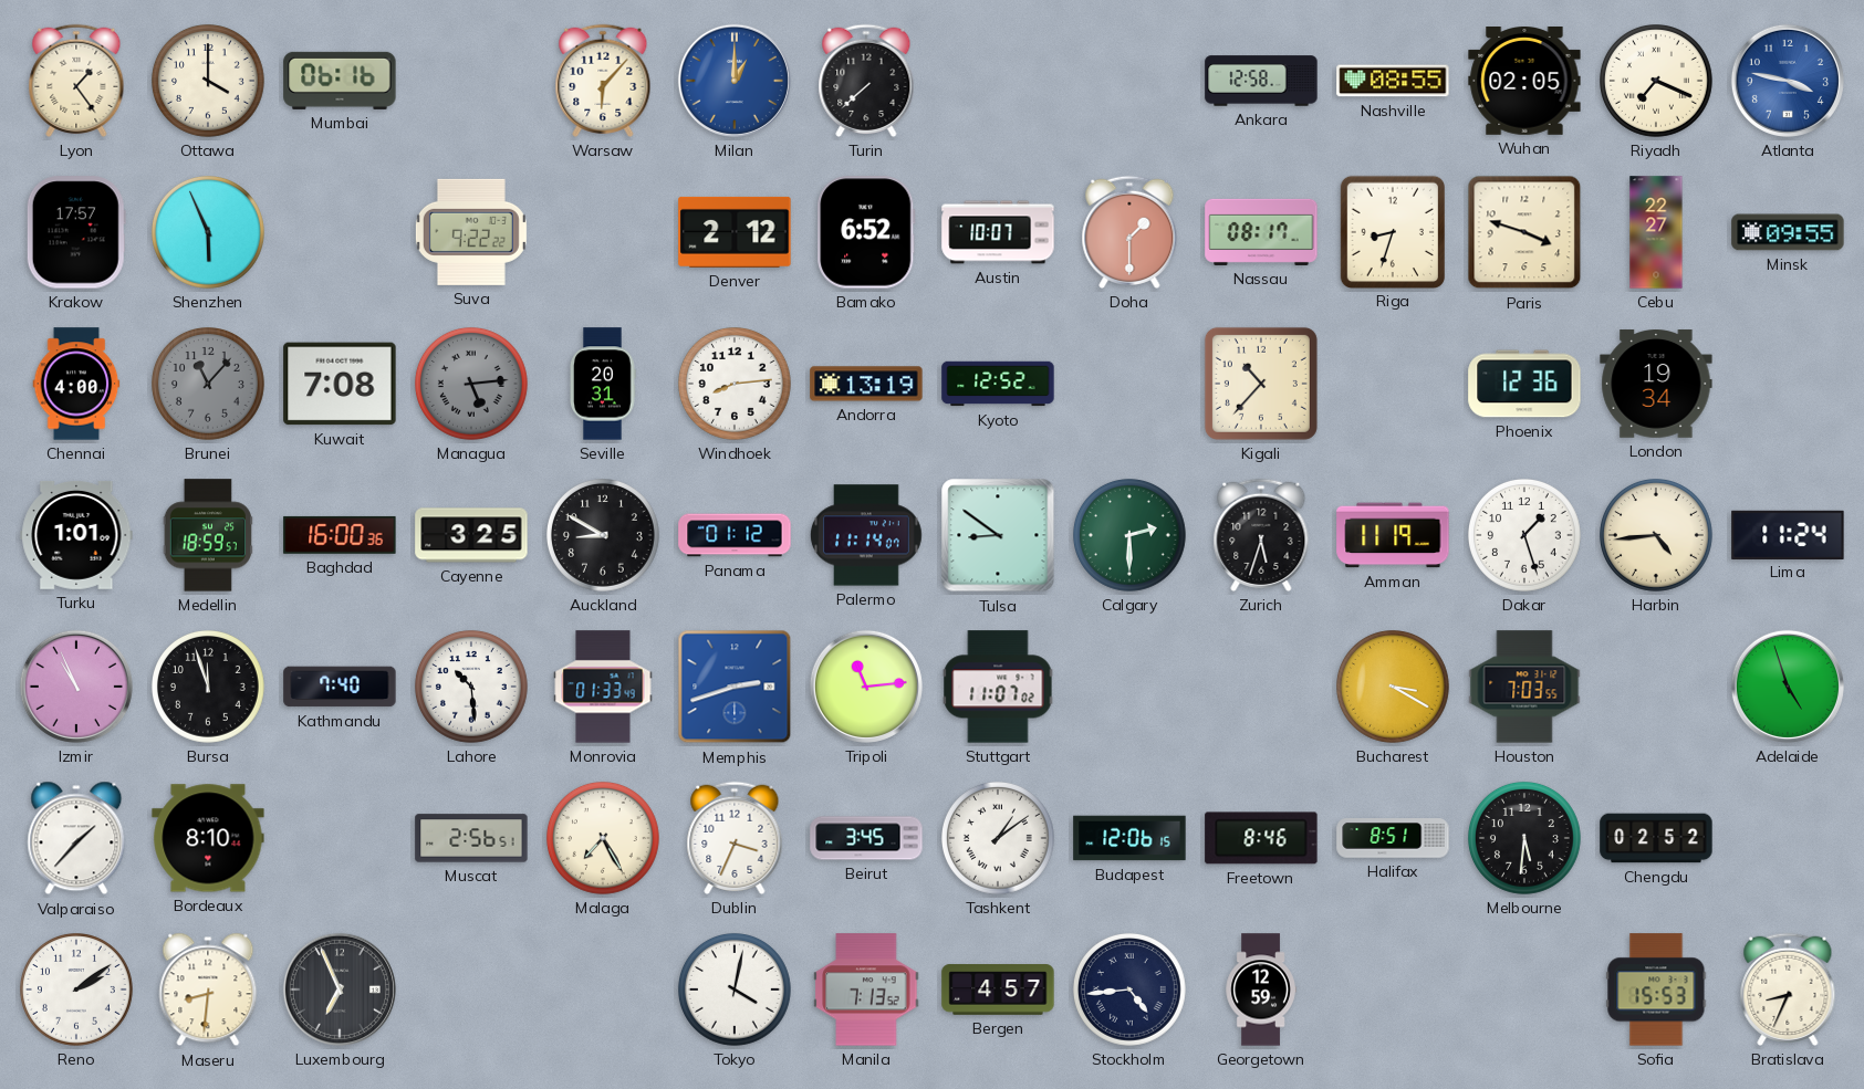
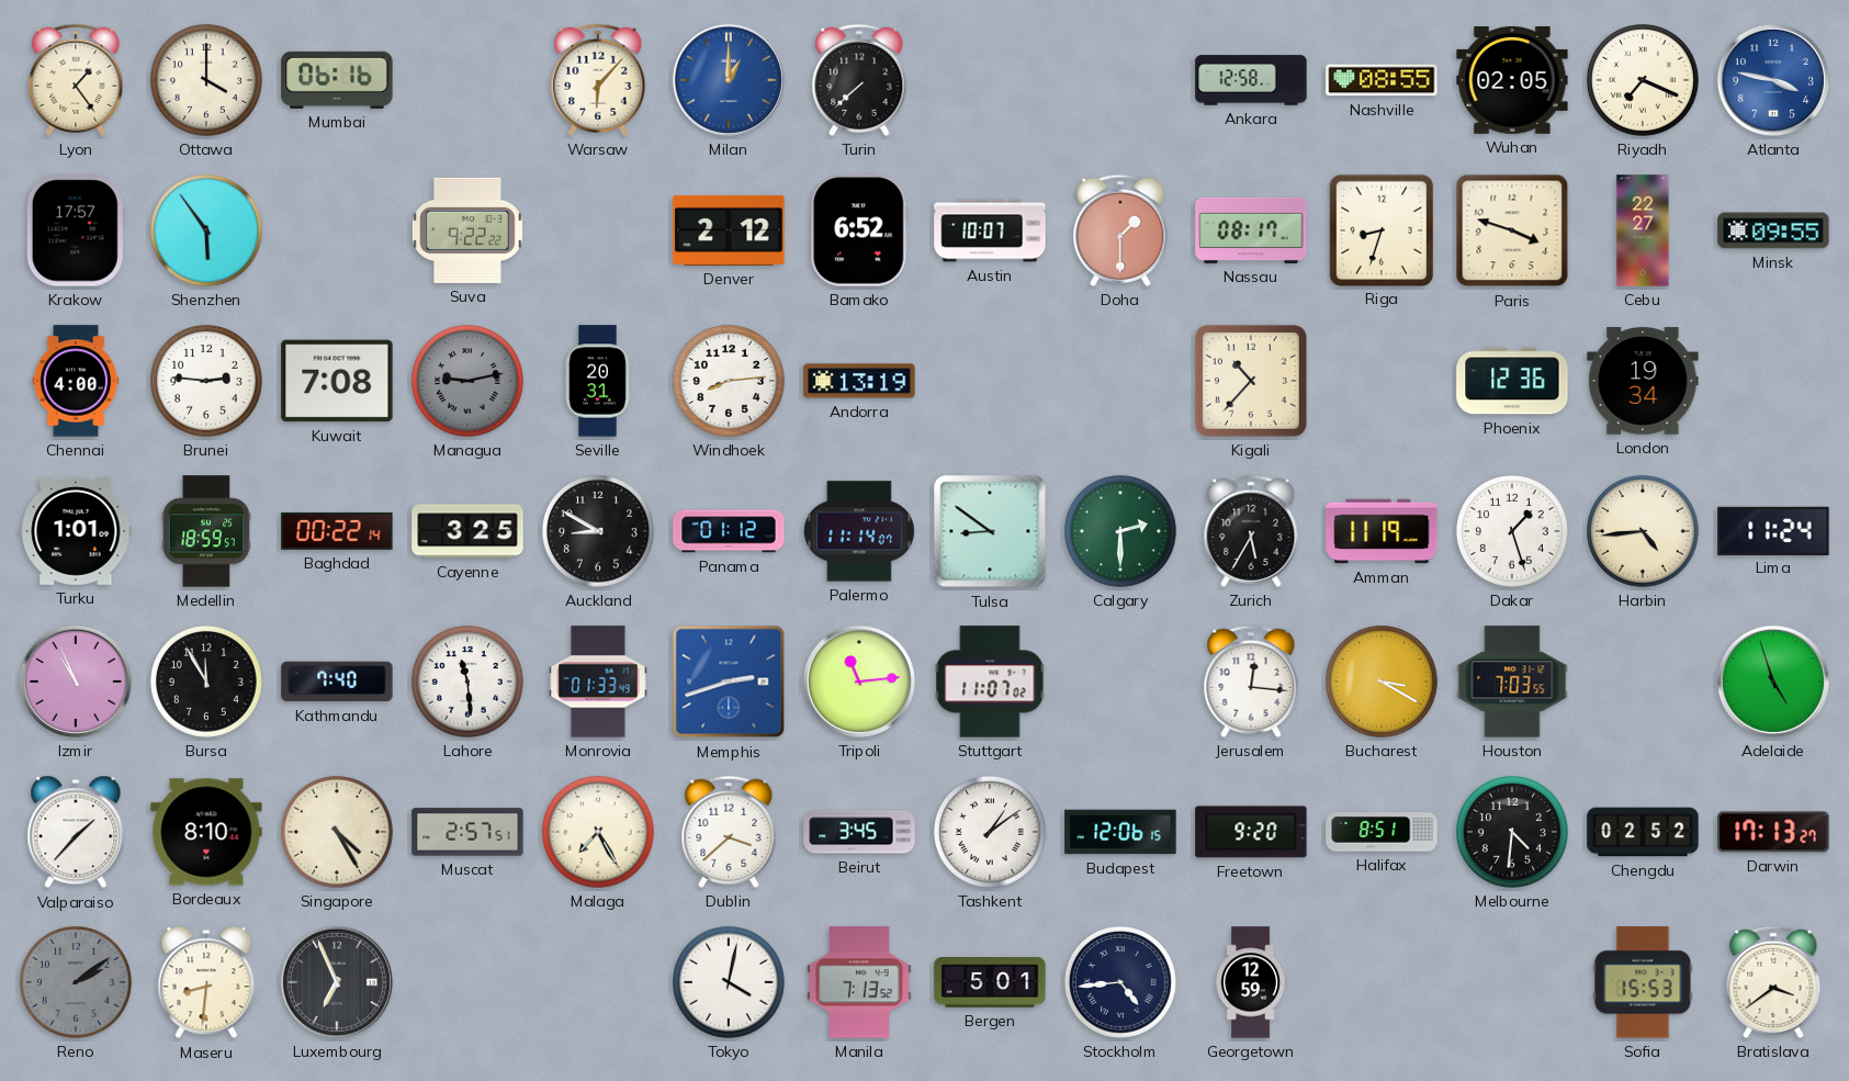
Shenzhen: 5:56 -> 5:54
Brunei: 11:07 -> 2:46
Brunei dial: grey -> white
Managua: 5:14 -> 9:13
Kyoto: 12:52 -> none
Baghdad: 16:00 -> 00:22
Zurich: 5:33 -> 5:35
Bursa: 11:57 -> 11:55
Lahore: 10:29 -> 11:29
Jerusalem: none -> 12:16
Singapore: none -> 4:25
Muscat: 2:56 -> 2:57
Dublin: 3:34 -> 3:38
Freetown: 8:46 -> 9:20
Melbourne: 5:31 -> 4:31
Darwin: none -> 17:13
Reno dial: white -> grey
Bergen: 4:57 -> 5:01
Bratislava: 8:34 -> 3:39
